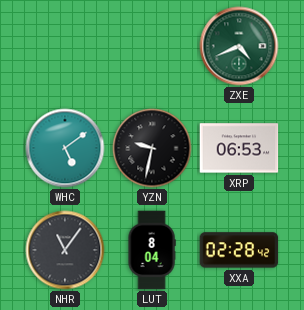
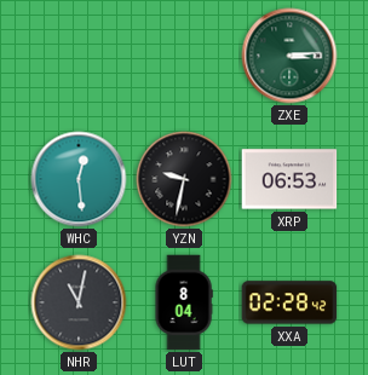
ZXE: 4:41 -> 3:14
WHC: 5:09 -> 12:29
NHR: 11:06 -> 11:02
